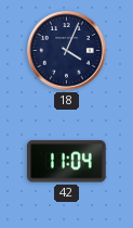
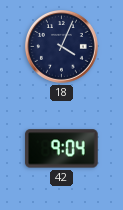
42: 11:04 -> 9:04
